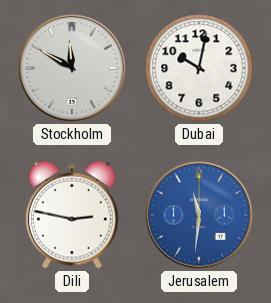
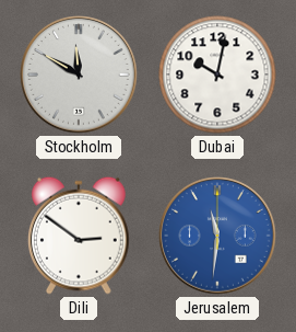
Dili: 2:47 -> 2:51
